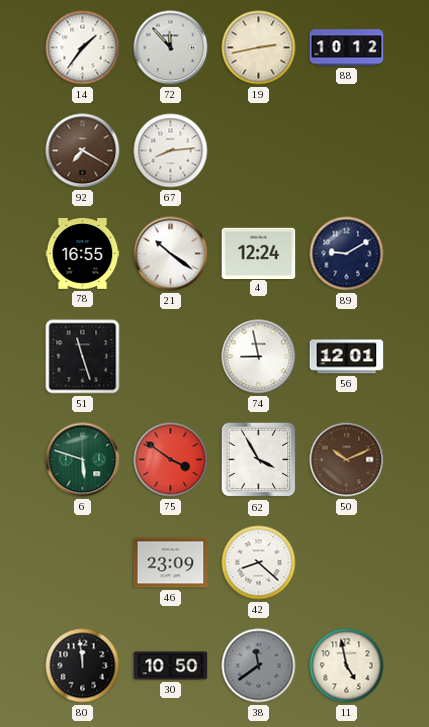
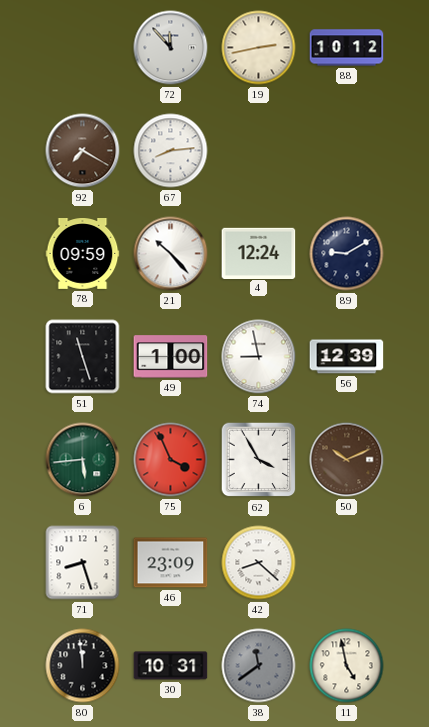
14: 1:36 -> none
78: 16:55 -> 09:59
21: 10:21 -> 10:23
49: none -> 1:00
56: 12:01 -> 12:39
6: 5:48 -> 5:44
75: 3:51 -> 3:56
71: none -> 8:27
30: 10:50 -> 10:31
